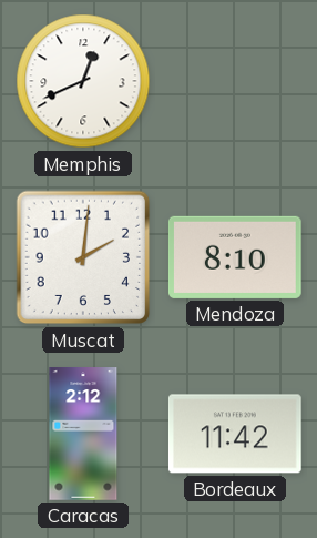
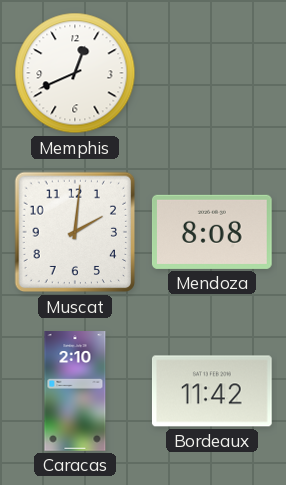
Mendoza: 8:10 -> 8:08
Caracas: 2:12 -> 2:10
